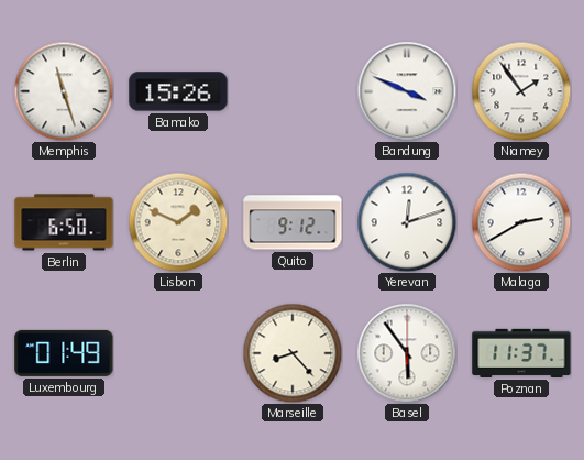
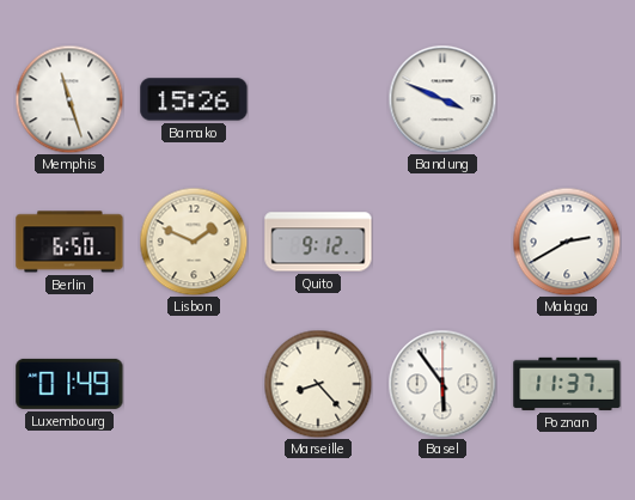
Niamey: 1:54 -> none
Yerevan: 12:12 -> none
